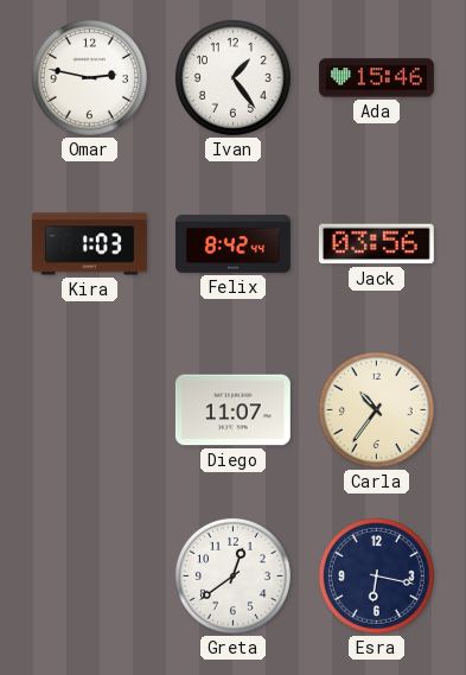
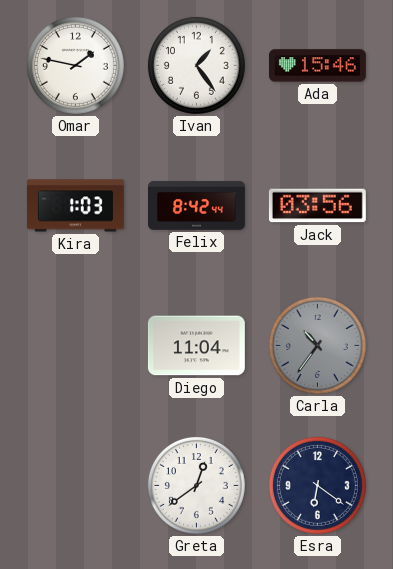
Omar: 2:47 -> 1:47
Diego: 11:07 -> 11:04
Carla dial: cream -> grey
Esra: 6:17 -> 6:21
